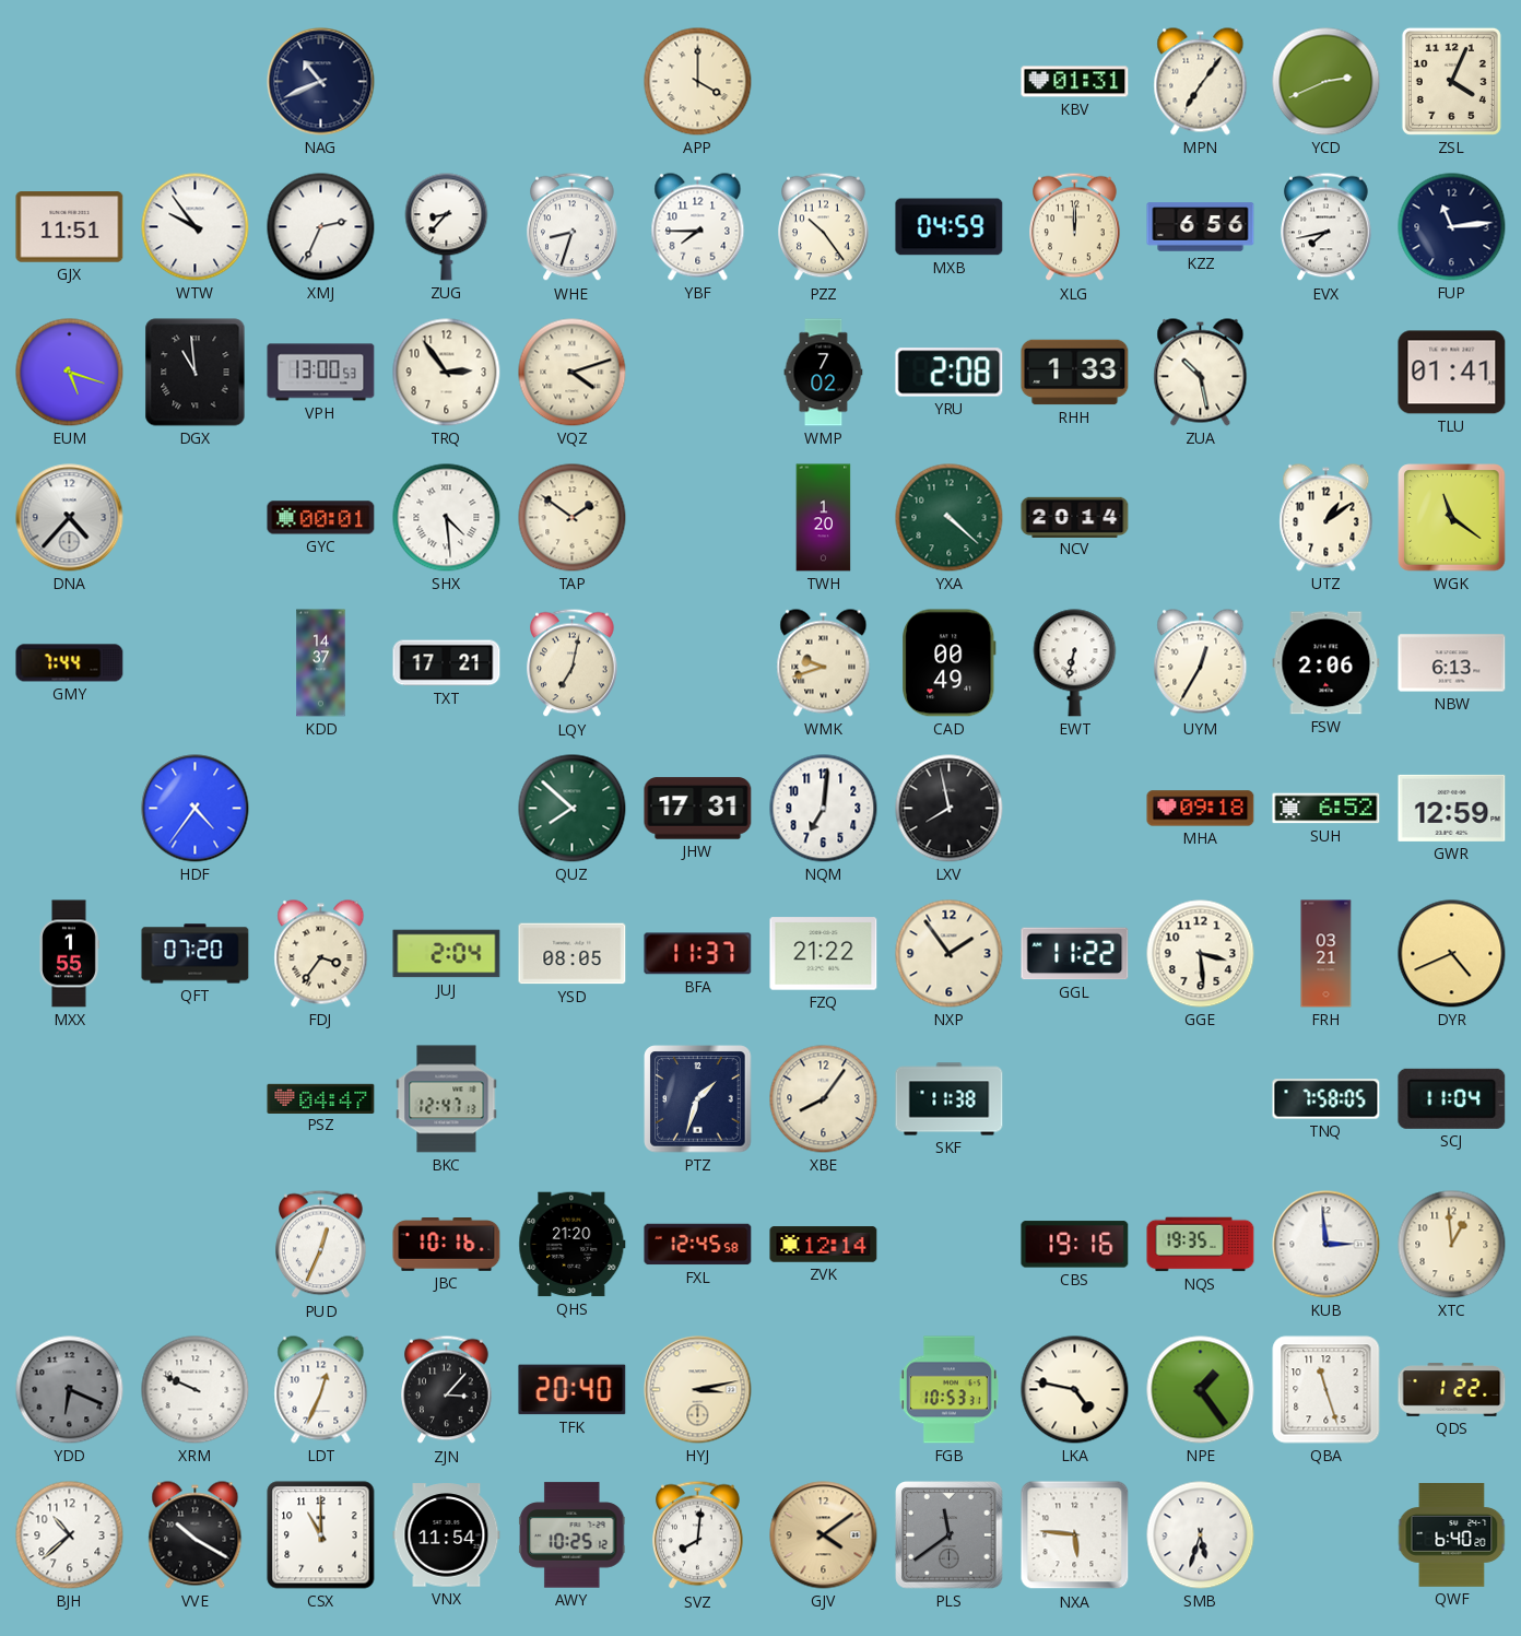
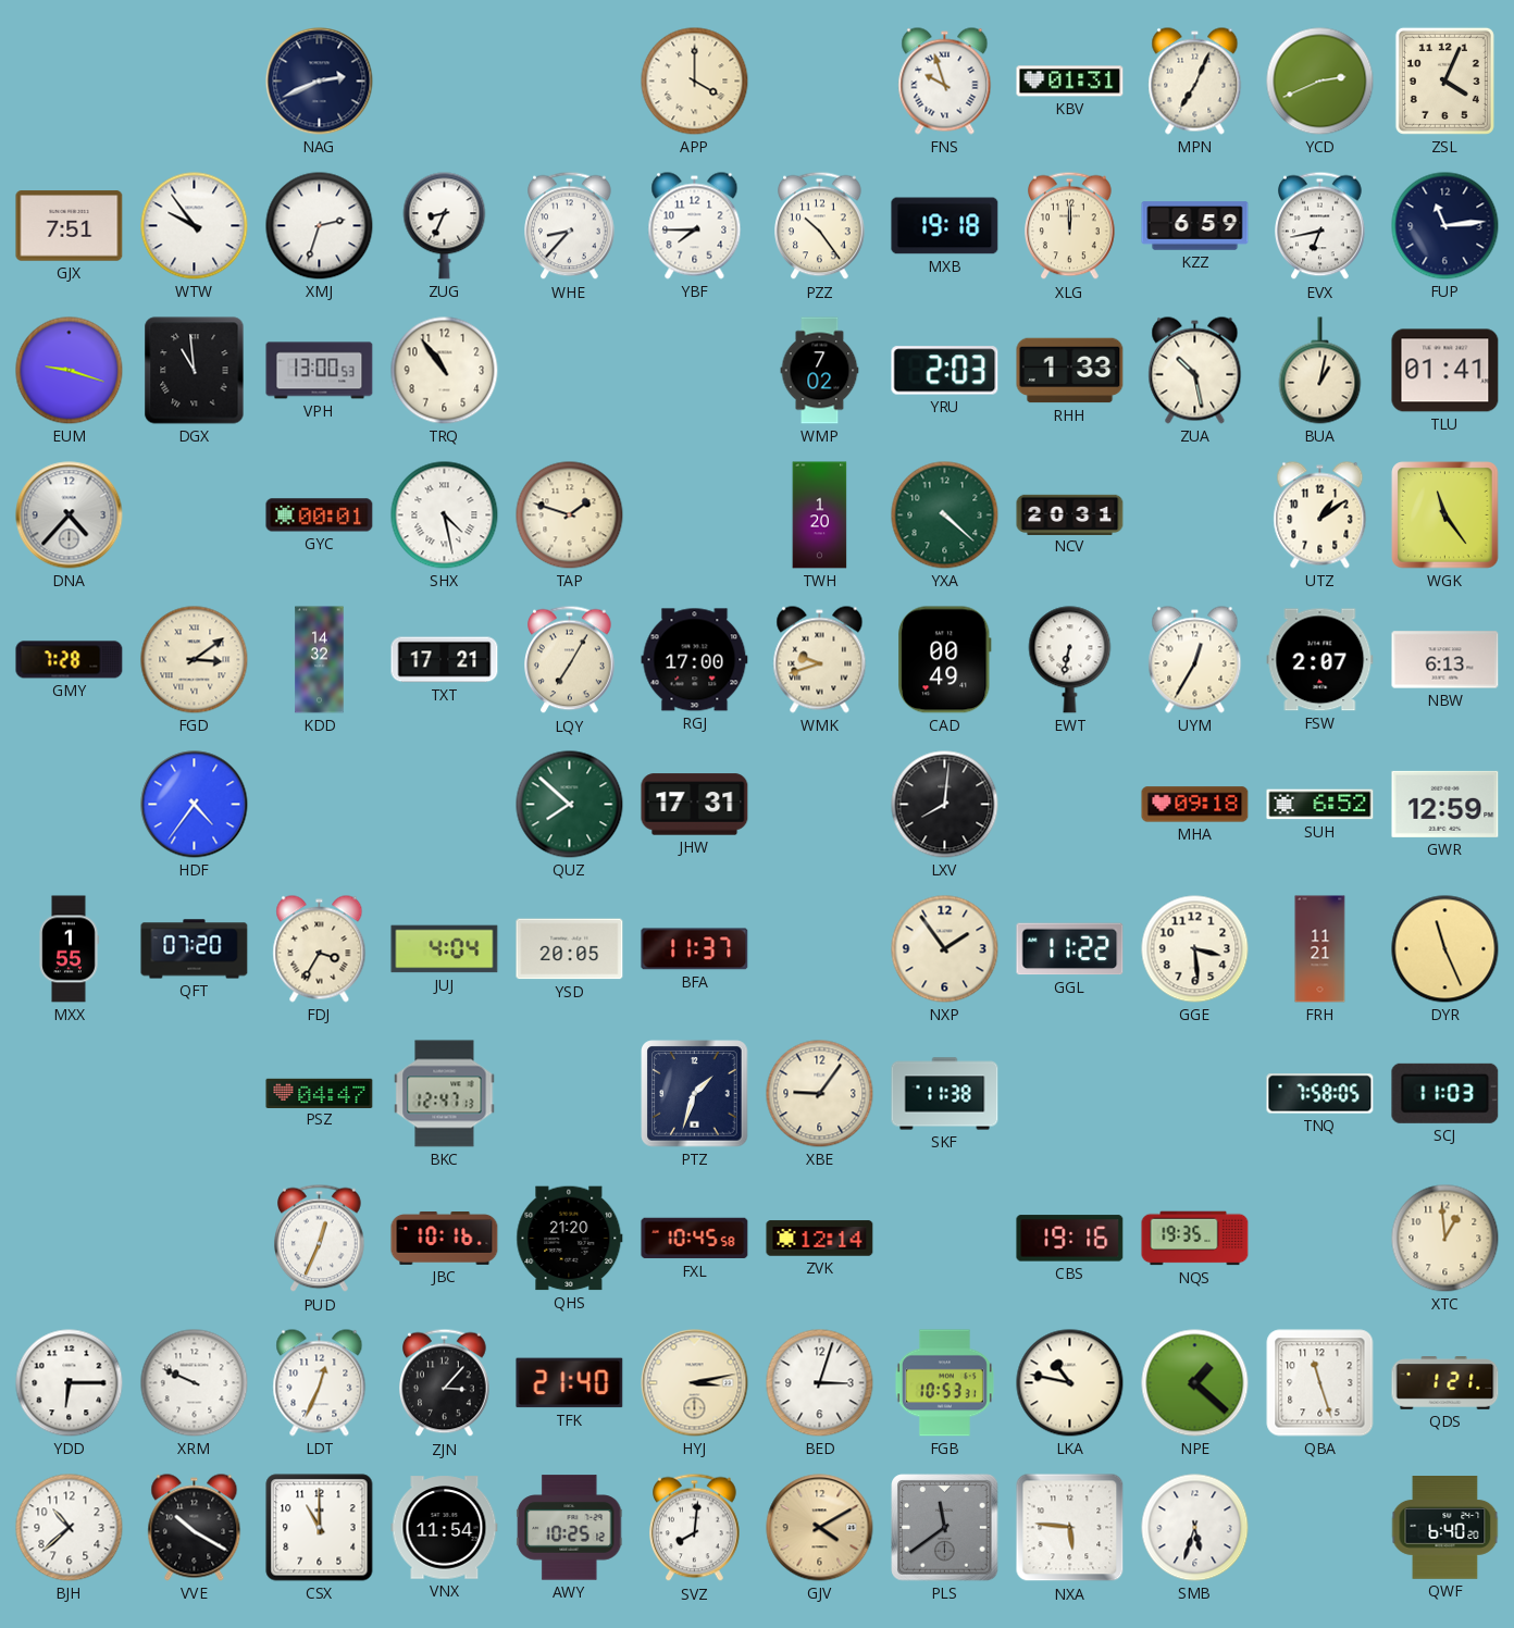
NAG: 10:41 -> 2:41
FNS: none -> 9:57
MPN: 7:06 -> 7:04
GJX: 11:51 -> 7:51
XMJ: 2:34 -> 2:33
ZUG: 8:37 -> 8:34
WHE: 8:33 -> 8:37
MXB: 04:59 -> 19:18
KZZ: 6:56 -> 6:59
EVX: 7:43 -> 6:43
EUM: 5:18 -> 9:18
TRQ: 2:54 -> 10:54
VQZ: 4:12 -> none
YRU: 2:08 -> 2:03
BUA: none -> 1:02
SHX: 4:29 -> 4:28
TAP: 1:51 -> 1:48
NCV: 20:14 -> 20:31
WGK: 11:21 -> 11:24
GMY: 7:44 -> 7:28
FGD: none -> 3:09
KDD: 14:37 -> 14:32
LQY: 7:02 -> 7:05
RGJ: none -> 17:00
FSW: 2:06 -> 2:07
NQM: 7:01 -> none
LXV: 7:58 -> 8:01
FDJ: 3:36 -> 3:35
JUJ: 2:04 -> 4:04
YSD: 08:05 -> 20:05
FZQ: 21:22 -> none
FRH: 03:21 -> 11:21
DYR: 4:41 -> 11:26
XBE: 8:06 -> 9:06
SCJ: 11:04 -> 11:03
FXL: 12:45 -> 10:45
KUB: 2:59 -> none
YDD: 6:19 -> 6:15
YDD dial: grey -> white
TFK: 20:40 -> 21:40
BED: none -> 3:03
LKA: 4:47 -> 10:47
NPE: 1:24 -> 1:22
QDS: 1:22 -> 1:21
GJV: 4:09 -> 4:10
